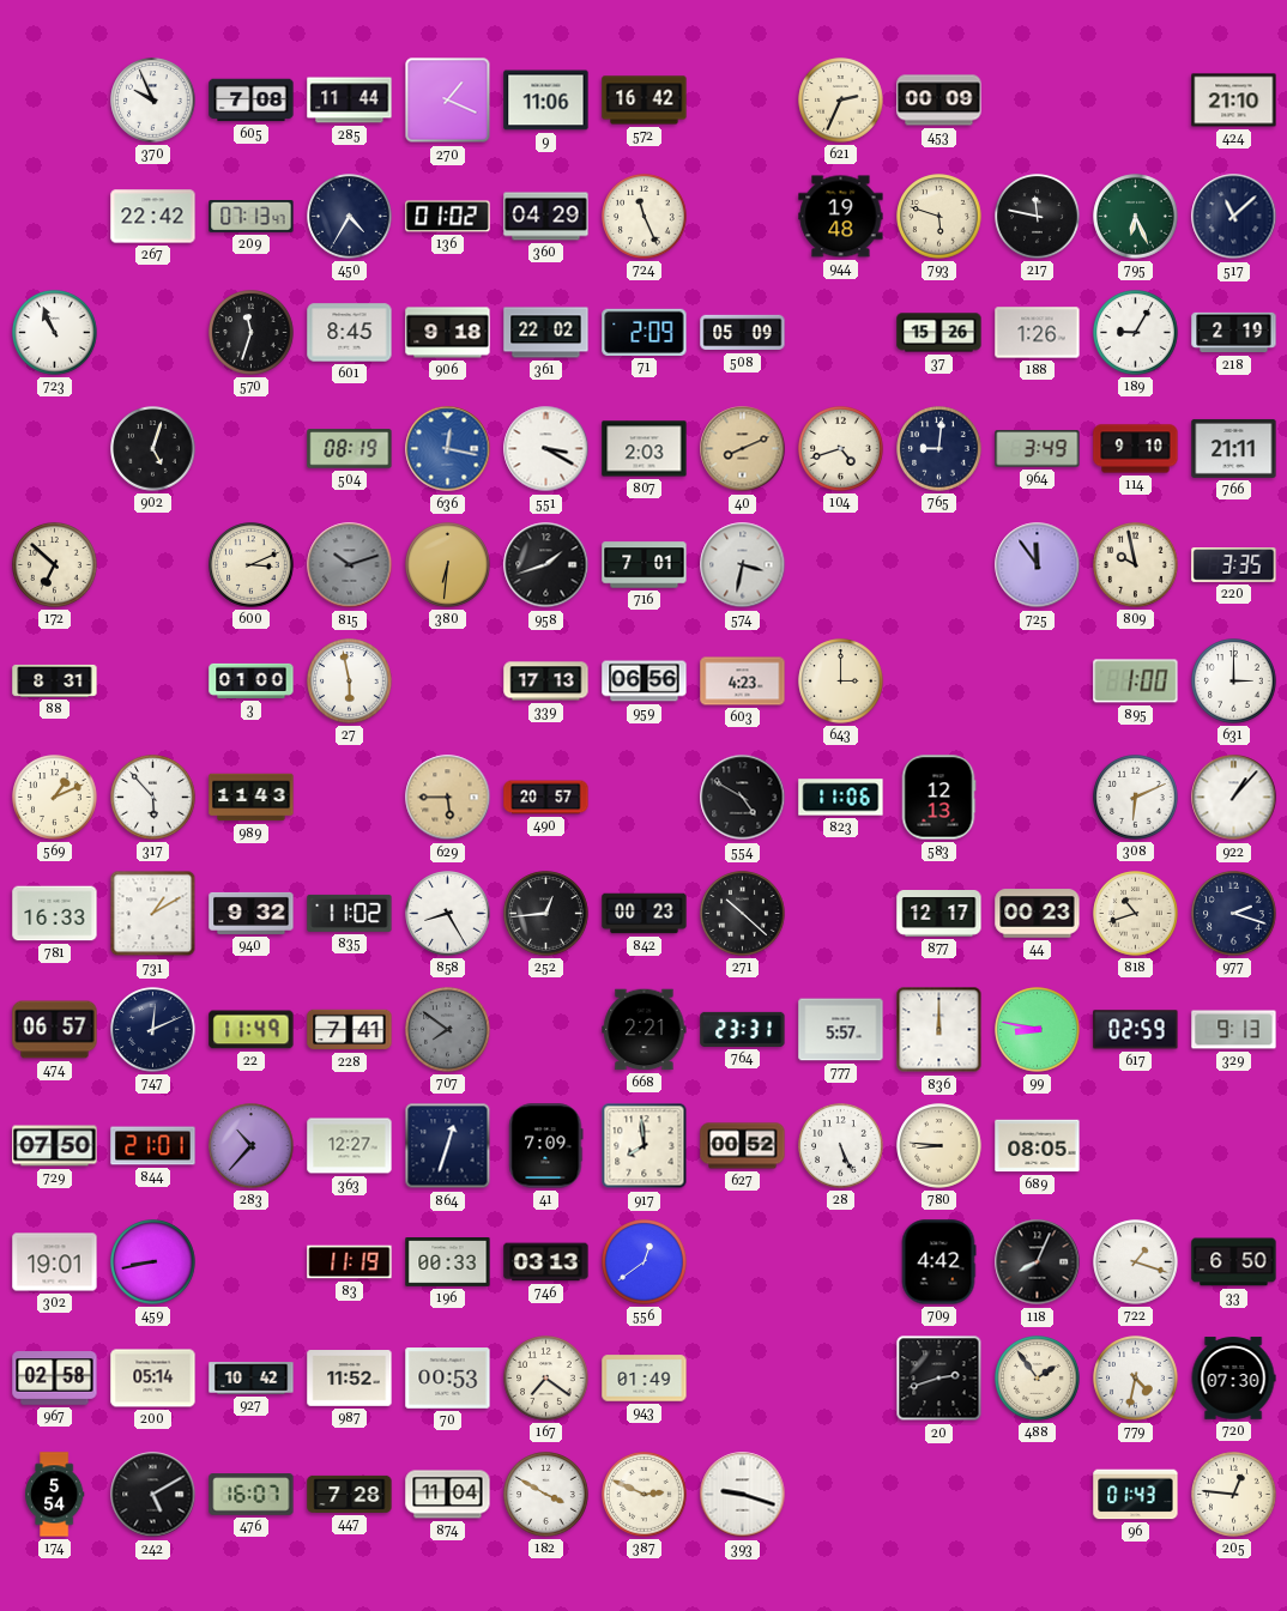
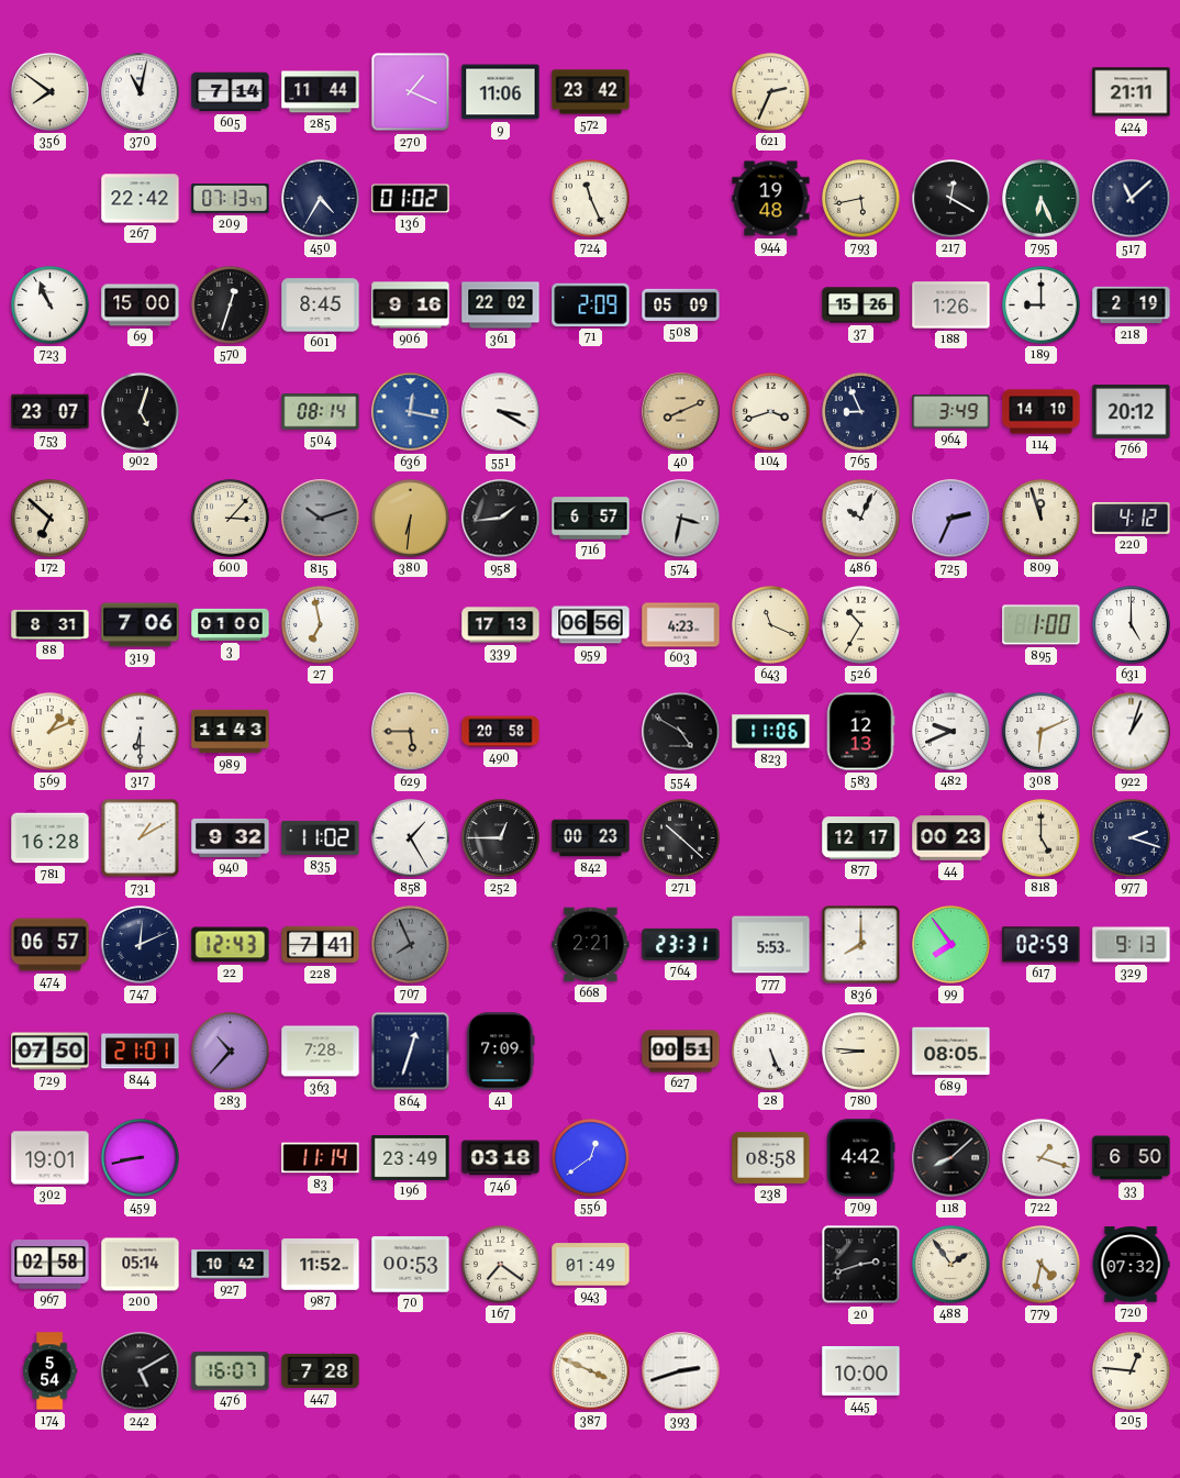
356: none -> 7:51
370: 9:56 -> 11:02
605: 7:08 -> 7:14
572: 16:42 -> 23:42
453: 00:09 -> none
424: 21:10 -> 21:11
360: 04:29 -> none
793: 5:48 -> 5:43
217: 11:47 -> 12:20
69: none -> 15:00
570: 11:33 -> 12:33
906: 9:18 -> 9:16
189: 9:05 -> 9:00
753: none -> 23:07
504: 08:19 -> 08:14
807: 2:03 -> none
104: 4:42 -> 3:42
765: 9:01 -> 8:56
114: 9:10 -> 14:10
766: 21:11 -> 20:12
600: 3:11 -> 3:07
958: 1:42 -> 1:44
716: 7:01 -> 6:57
486: none -> 10:04
725: 11:54 -> 2:34
809: 9:58 -> 11:57
220: 3:35 -> 4:12
319: none -> 7:06
27: 5:58 -> 6:58
643: 3:00 -> 11:19
526: none -> 10:35
631: 3:00 -> 5:00
317: 5:53 -> 6:30
490: 20:57 -> 20:58
482: none -> 9:41
922: 1:07 -> 1:03
781: 16:33 -> 16:28
858: 8:25 -> 1:25
252: 12:44 -> 12:45
818: 10:42 -> 5:00
22: 11:49 -> 12:43
707: 7:51 -> 7:56
777: 5:57 -> 5:53
836: 12:00 -> 8:00
99: 8:47 -> 7:54
363: 12:27 -> 7:28
917: 7:59 -> none
627: 00:52 -> 00:51
83: 11:19 -> 11:14
196: 00:33 -> 23:49
746: 03:13 -> 03:18
238: none -> 08:58
118: 8:04 -> 8:08
720: 07:30 -> 07:32
874: 11:04 -> none
182: 3:50 -> none
387: 2:49 -> 3:49
393: 9:18 -> 2:42
445: none -> 10:00
96: 01:43 -> none
